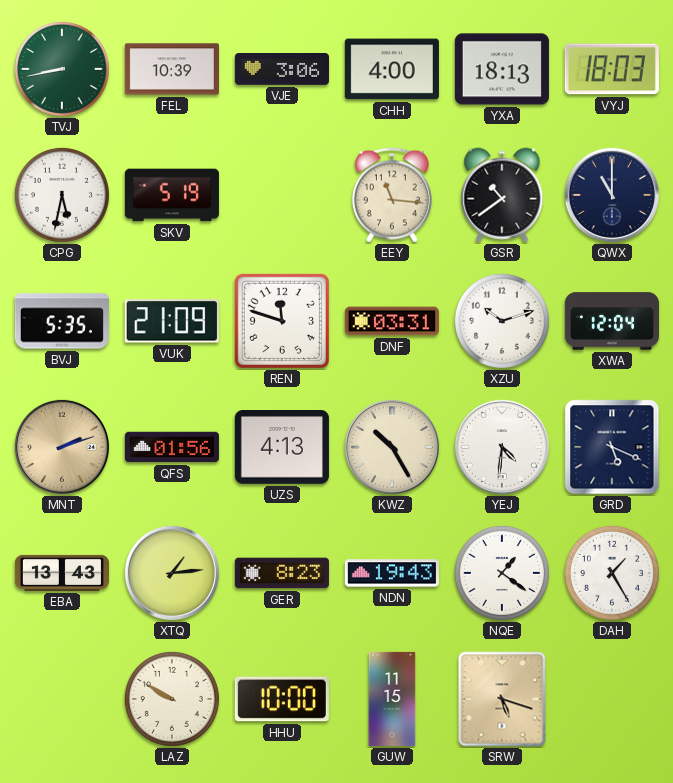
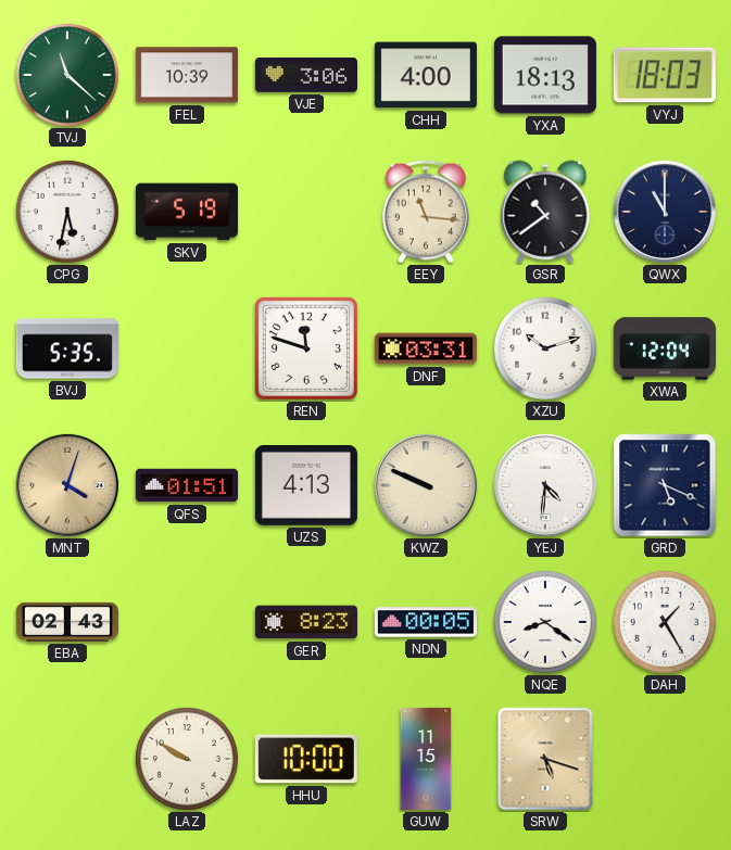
TVJ: 8:43 -> 11:22
VUK: 21:09 -> none
MNT: 2:12 -> 4:03
QFS: 01:56 -> 01:51
KWZ: 10:25 -> 9:49
EBA: 13:43 -> 02:43
XTQ: 1:14 -> none
NDN: 19:43 -> 00:05
NQE: 1:21 -> 8:21
